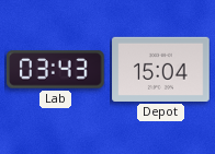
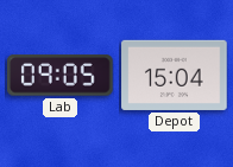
Lab: 03:43 -> 09:05
